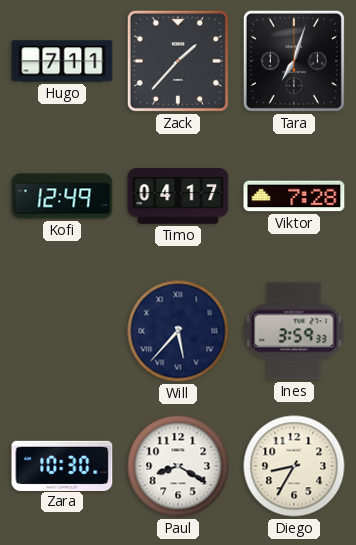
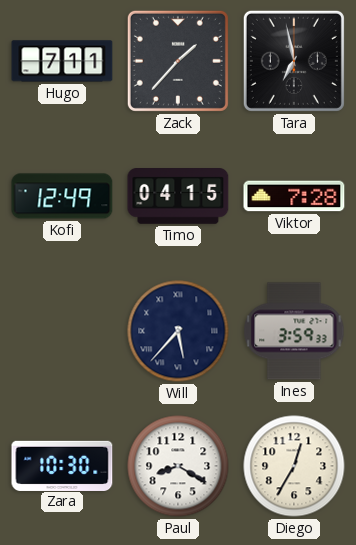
Tara: 7:03 -> 6:58
Timo: 04:17 -> 04:15
Diego: 8:35 -> 12:35
